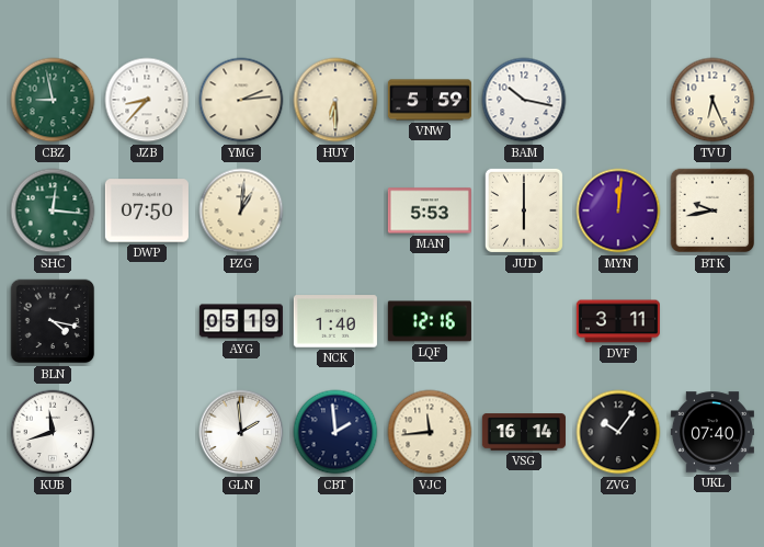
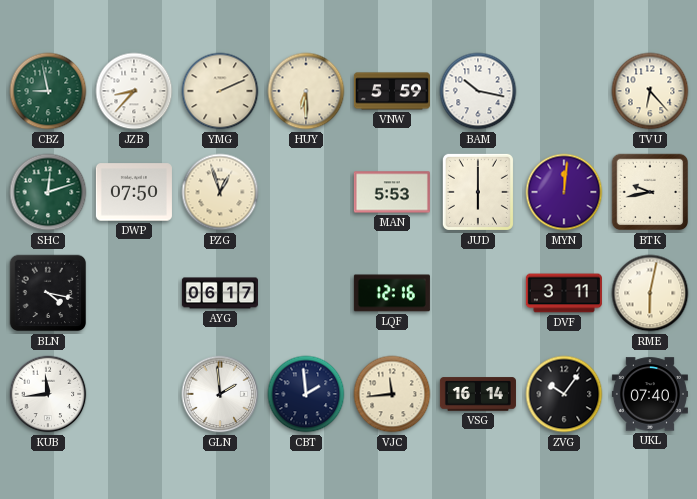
YMG: 2:14 -> 2:11
TVU: 6:26 -> 6:23
SHC: 12:16 -> 12:12
PZG: 1:01 -> 12:57
AYG: 05:19 -> 06:17
NCK: 1:40 -> none
RME: none -> 6:02
KUB: 11:42 -> 11:44
